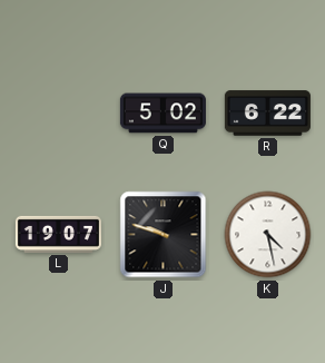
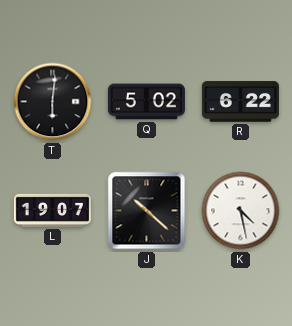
T: none -> 6:01
J: 9:48 -> 10:22
